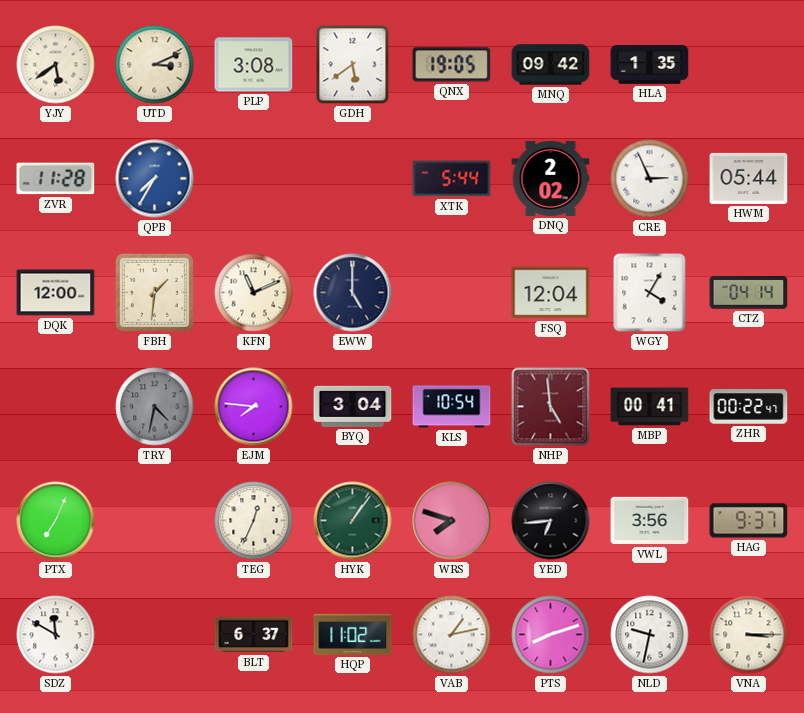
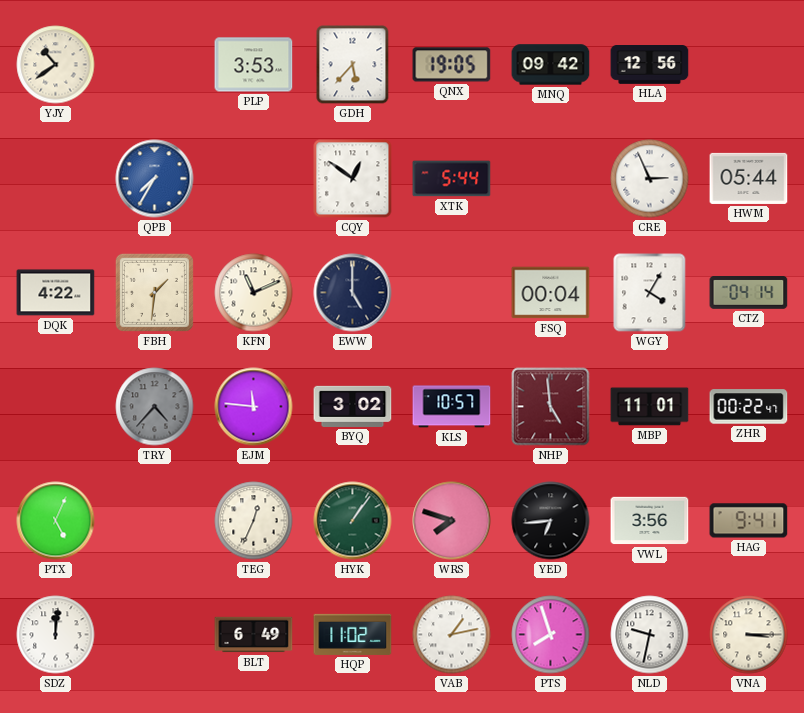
YJY: 5:39 -> 10:39
UTD: 3:11 -> none
PLP: 3:08 -> 3:53
GDH: 5:39 -> 5:37
HLA: 1:35 -> 12:56
ZVR: 11:28 -> none
CQY: none -> 12:51
DNQ: 2:02 -> none
DQK: 12:00 -> 4:22
FSQ: 12:04 -> 00:04
TRY: 4:32 -> 4:37
EJM: 7:46 -> 11:46
BYQ: 3:04 -> 3:02
KLS: 10:54 -> 10:57
MBP: 00:41 -> 11:01
PTX: 7:04 -> 5:04
HAG: 9:37 -> 9:41
SDZ: 11:50 -> 12:01
BLT: 6:37 -> 6:49
PTS: 8:12 -> 7:57
